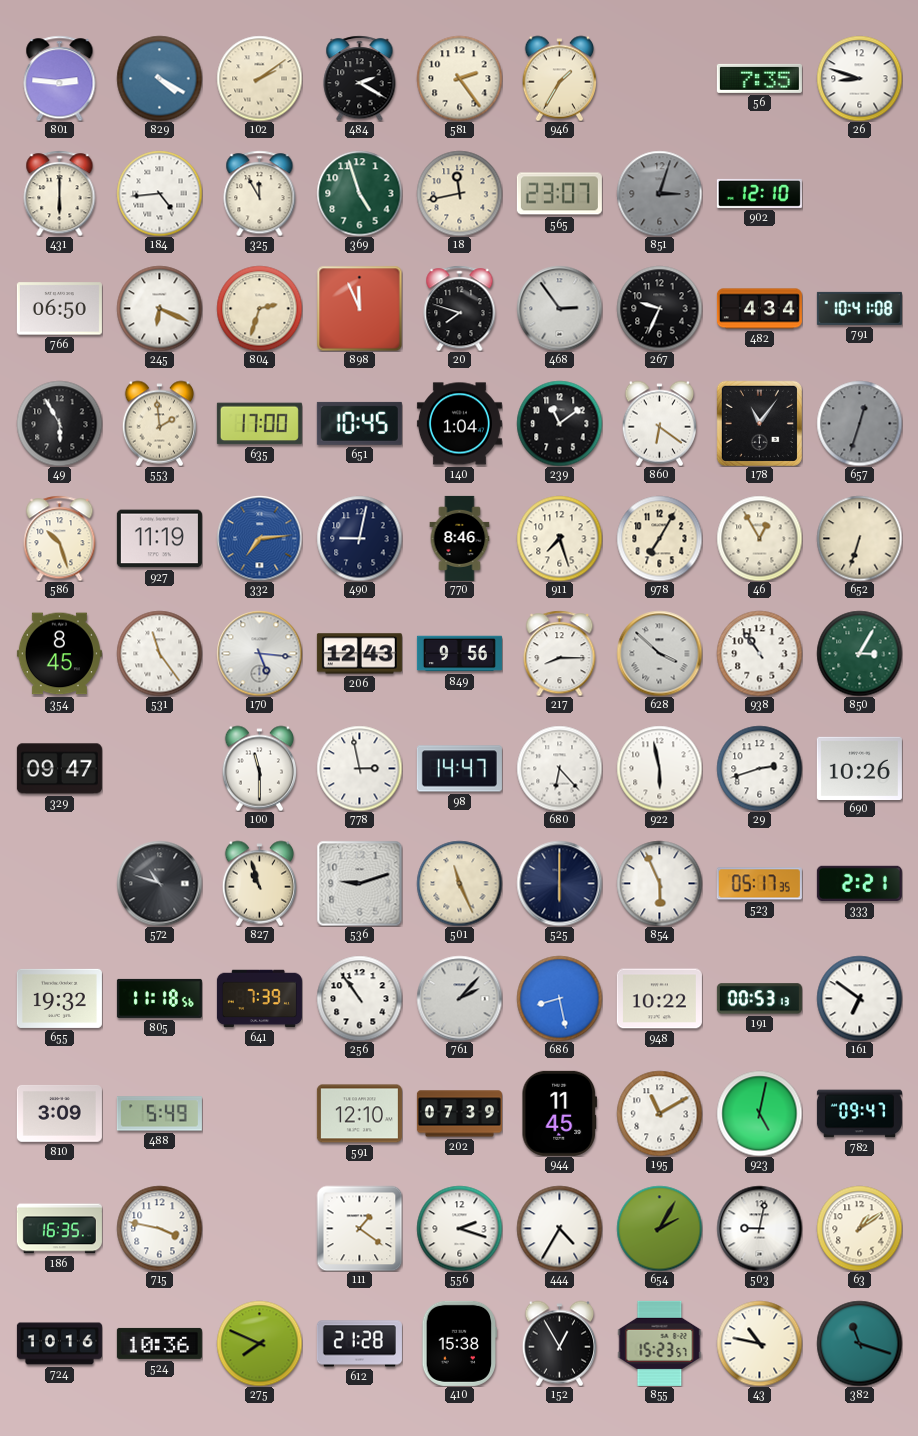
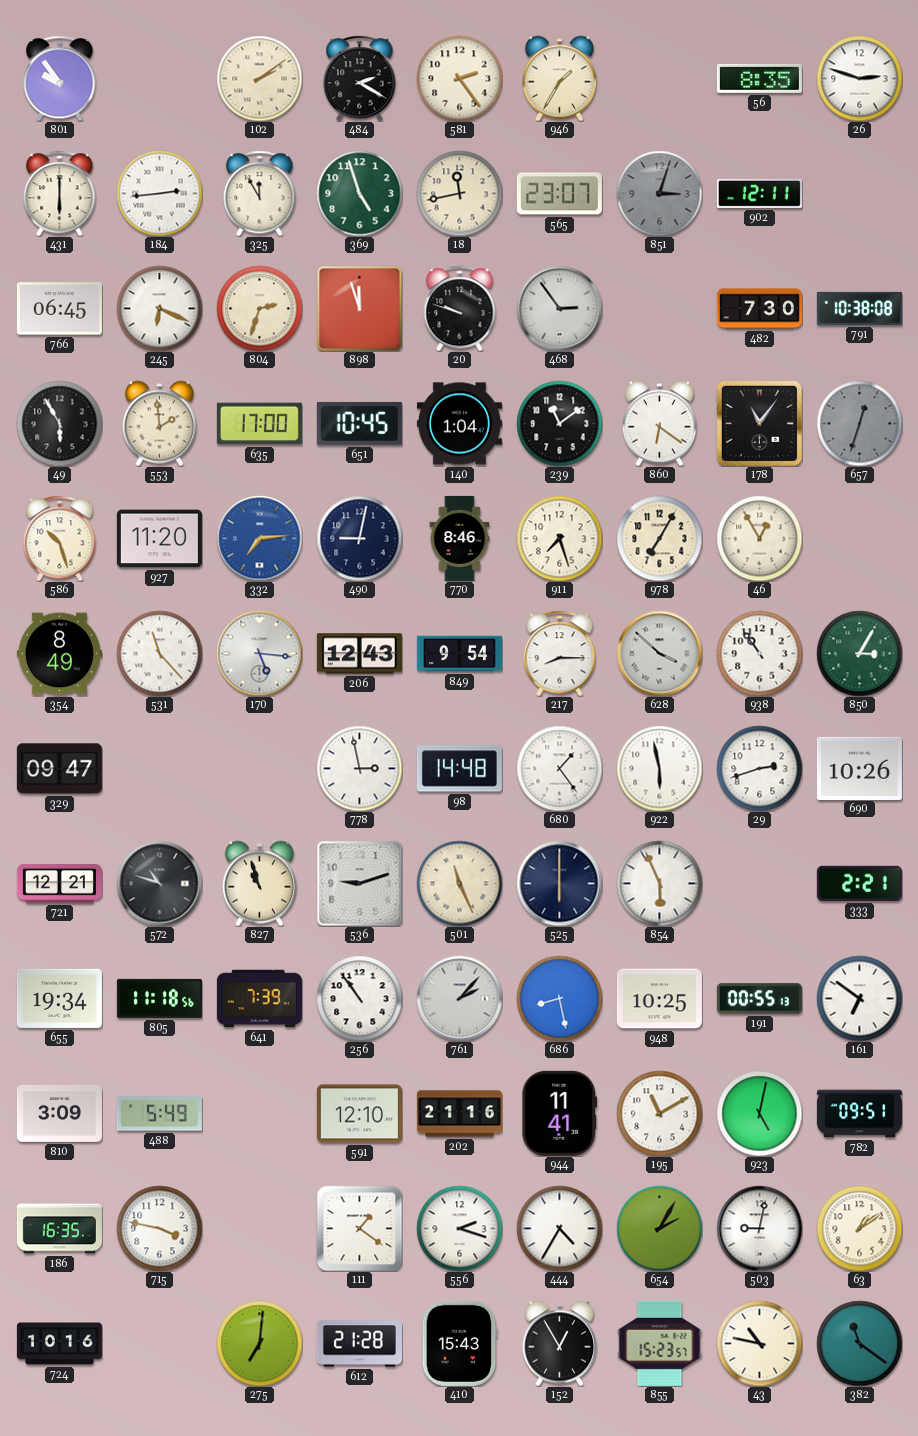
801: 2:46 -> 9:54
829: 4:20 -> none
56: 7:35 -> 8:35
26: 8:48 -> 2:48
184: 4:44 -> 2:44
902: 12:10 -> 12:11
766: 06:50 -> 06:45
898: 11:56 -> 11:57
20: 7:48 -> 9:48
267: 9:34 -> none
482: 4:34 -> 7:30
791: 10:41 -> 10:38
927: 11:19 -> 11:20
652: 6:33 -> none
354: 8:45 -> 8:49
531: 11:24 -> 11:23
849: 9:56 -> 9:54
100: 11:30 -> none
98: 14:47 -> 14:48
680: 6:23 -> 1:24
721: none -> 12:21
523: 05:17 -> none
655: 19:32 -> 19:34
948: 10:22 -> 10:25
191: 00:53 -> 00:55
202: 07:39 -> 21:16
944: 11:45 -> 11:41
782: 09:47 -> 09:51
524: 10:36 -> none
275: 7:49 -> 7:01
410: 15:38 -> 15:43
382: 11:18 -> 11:21
